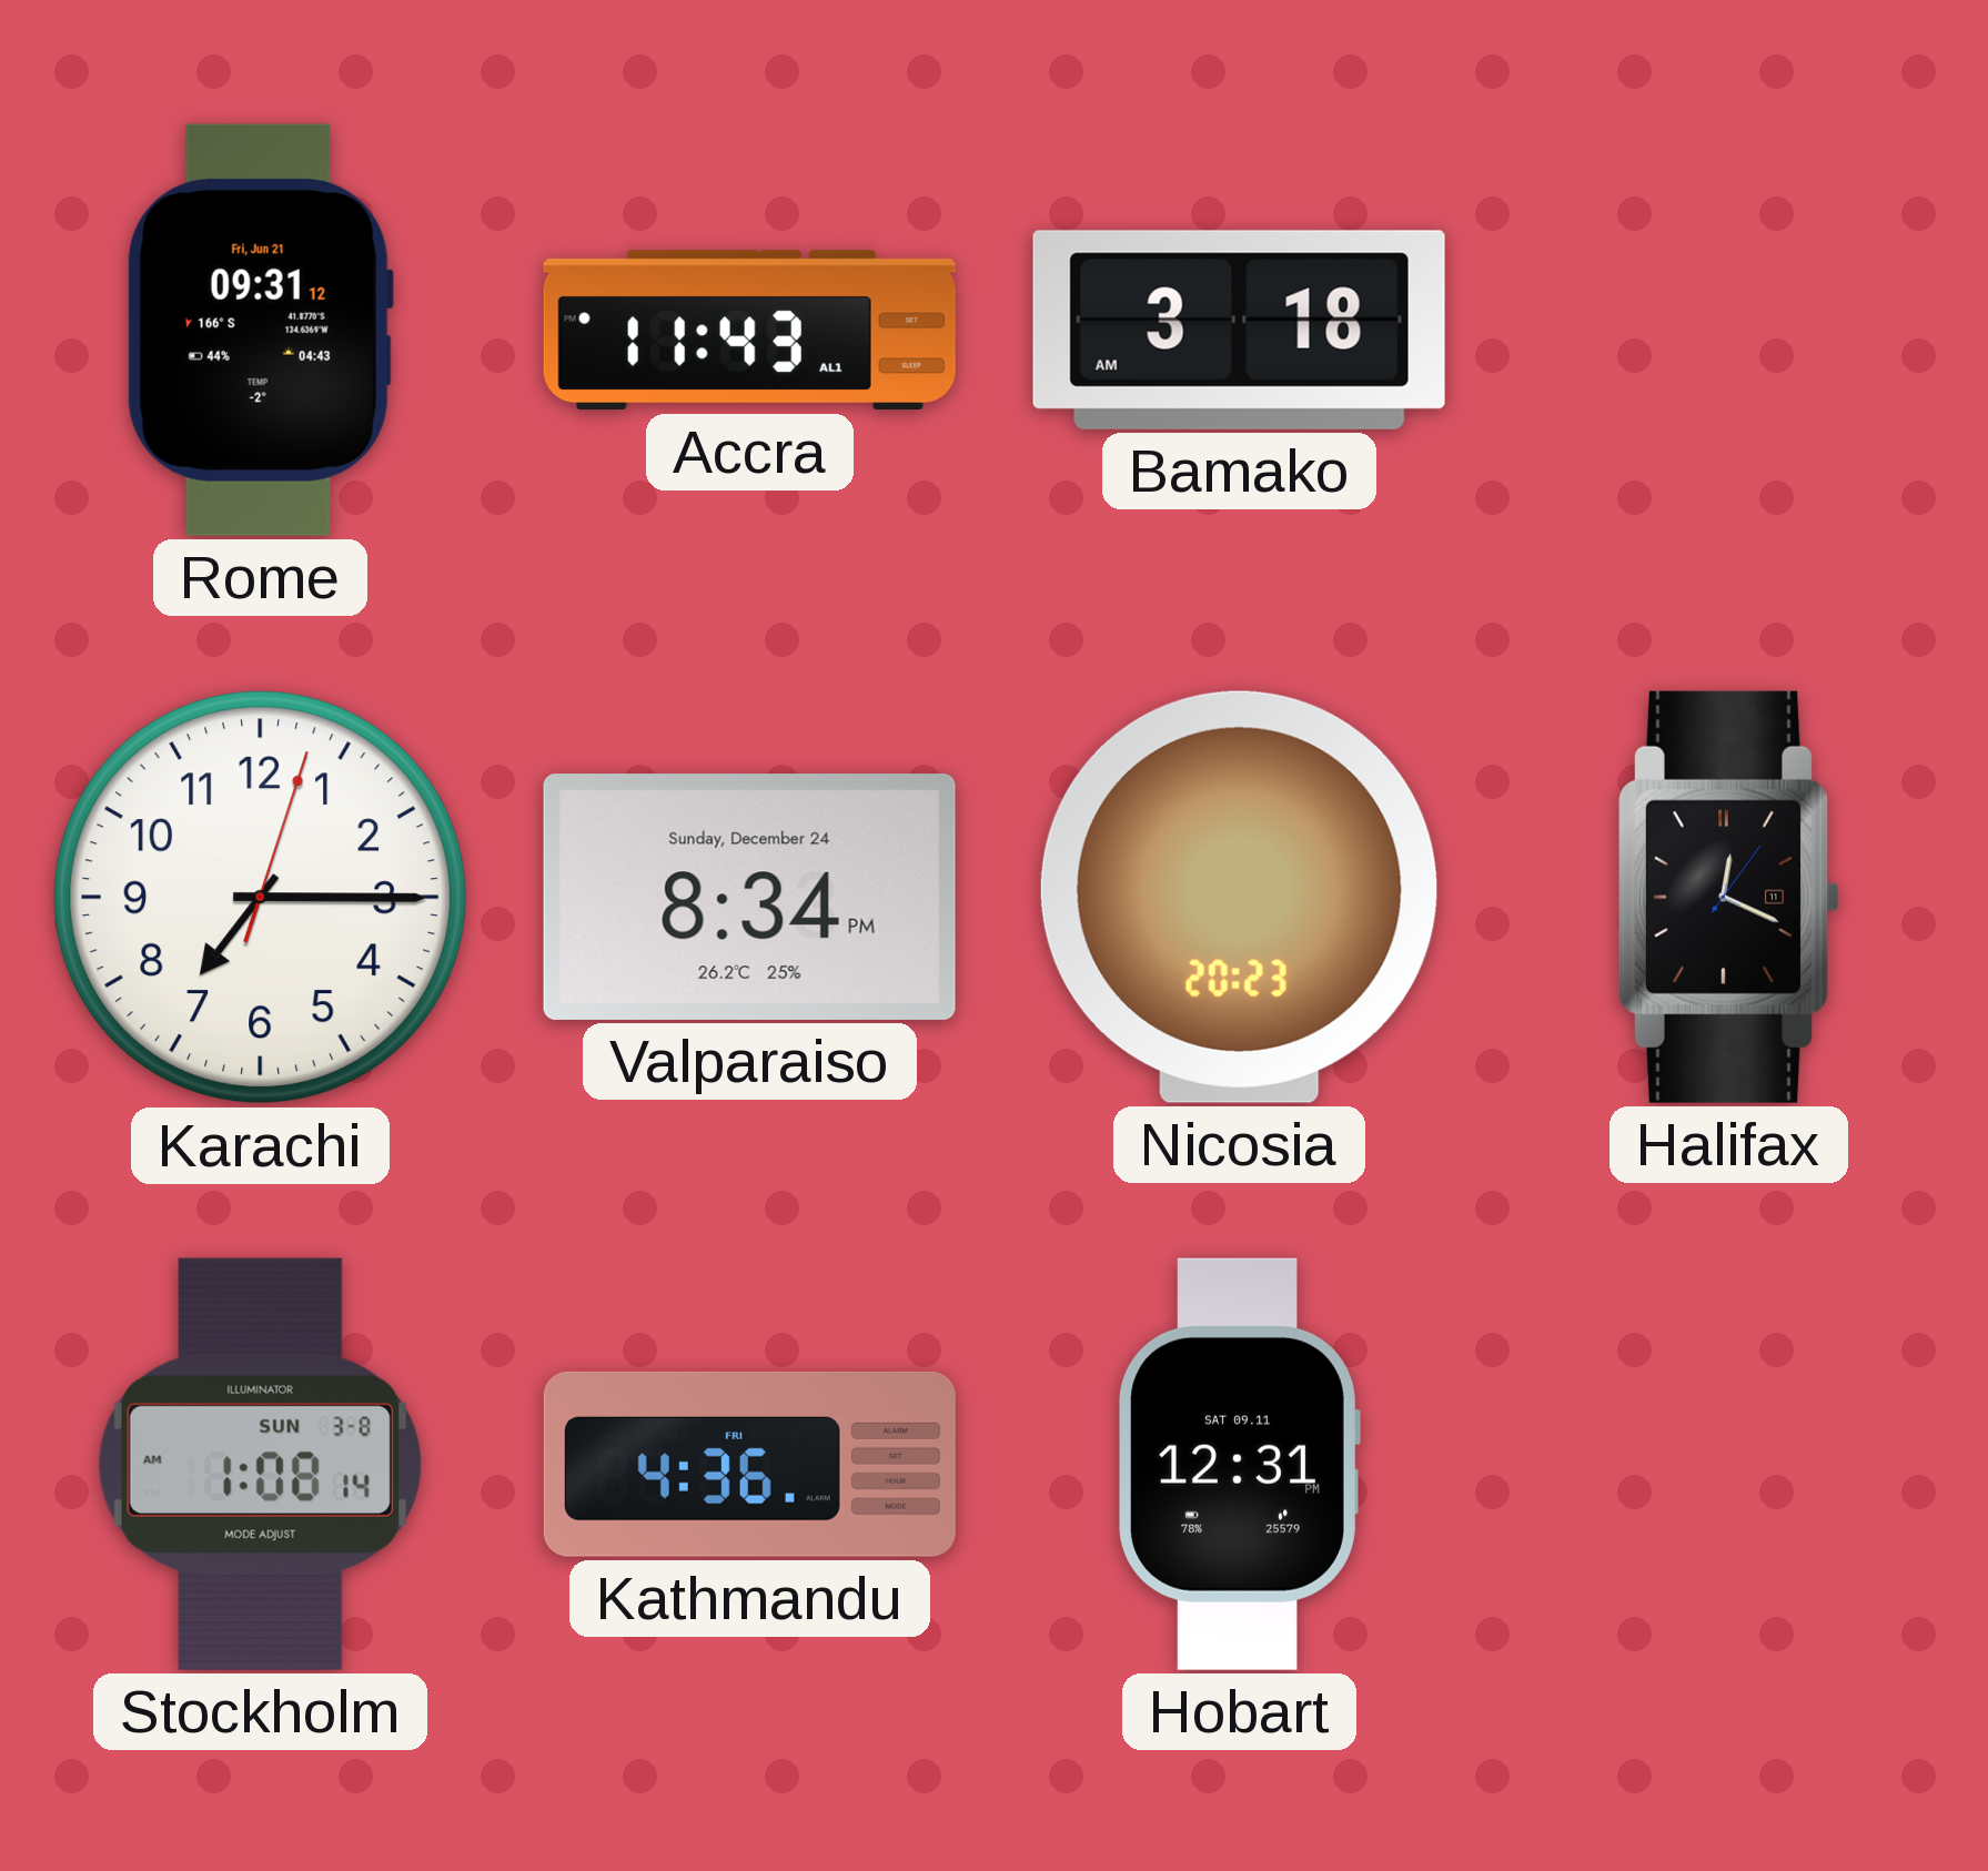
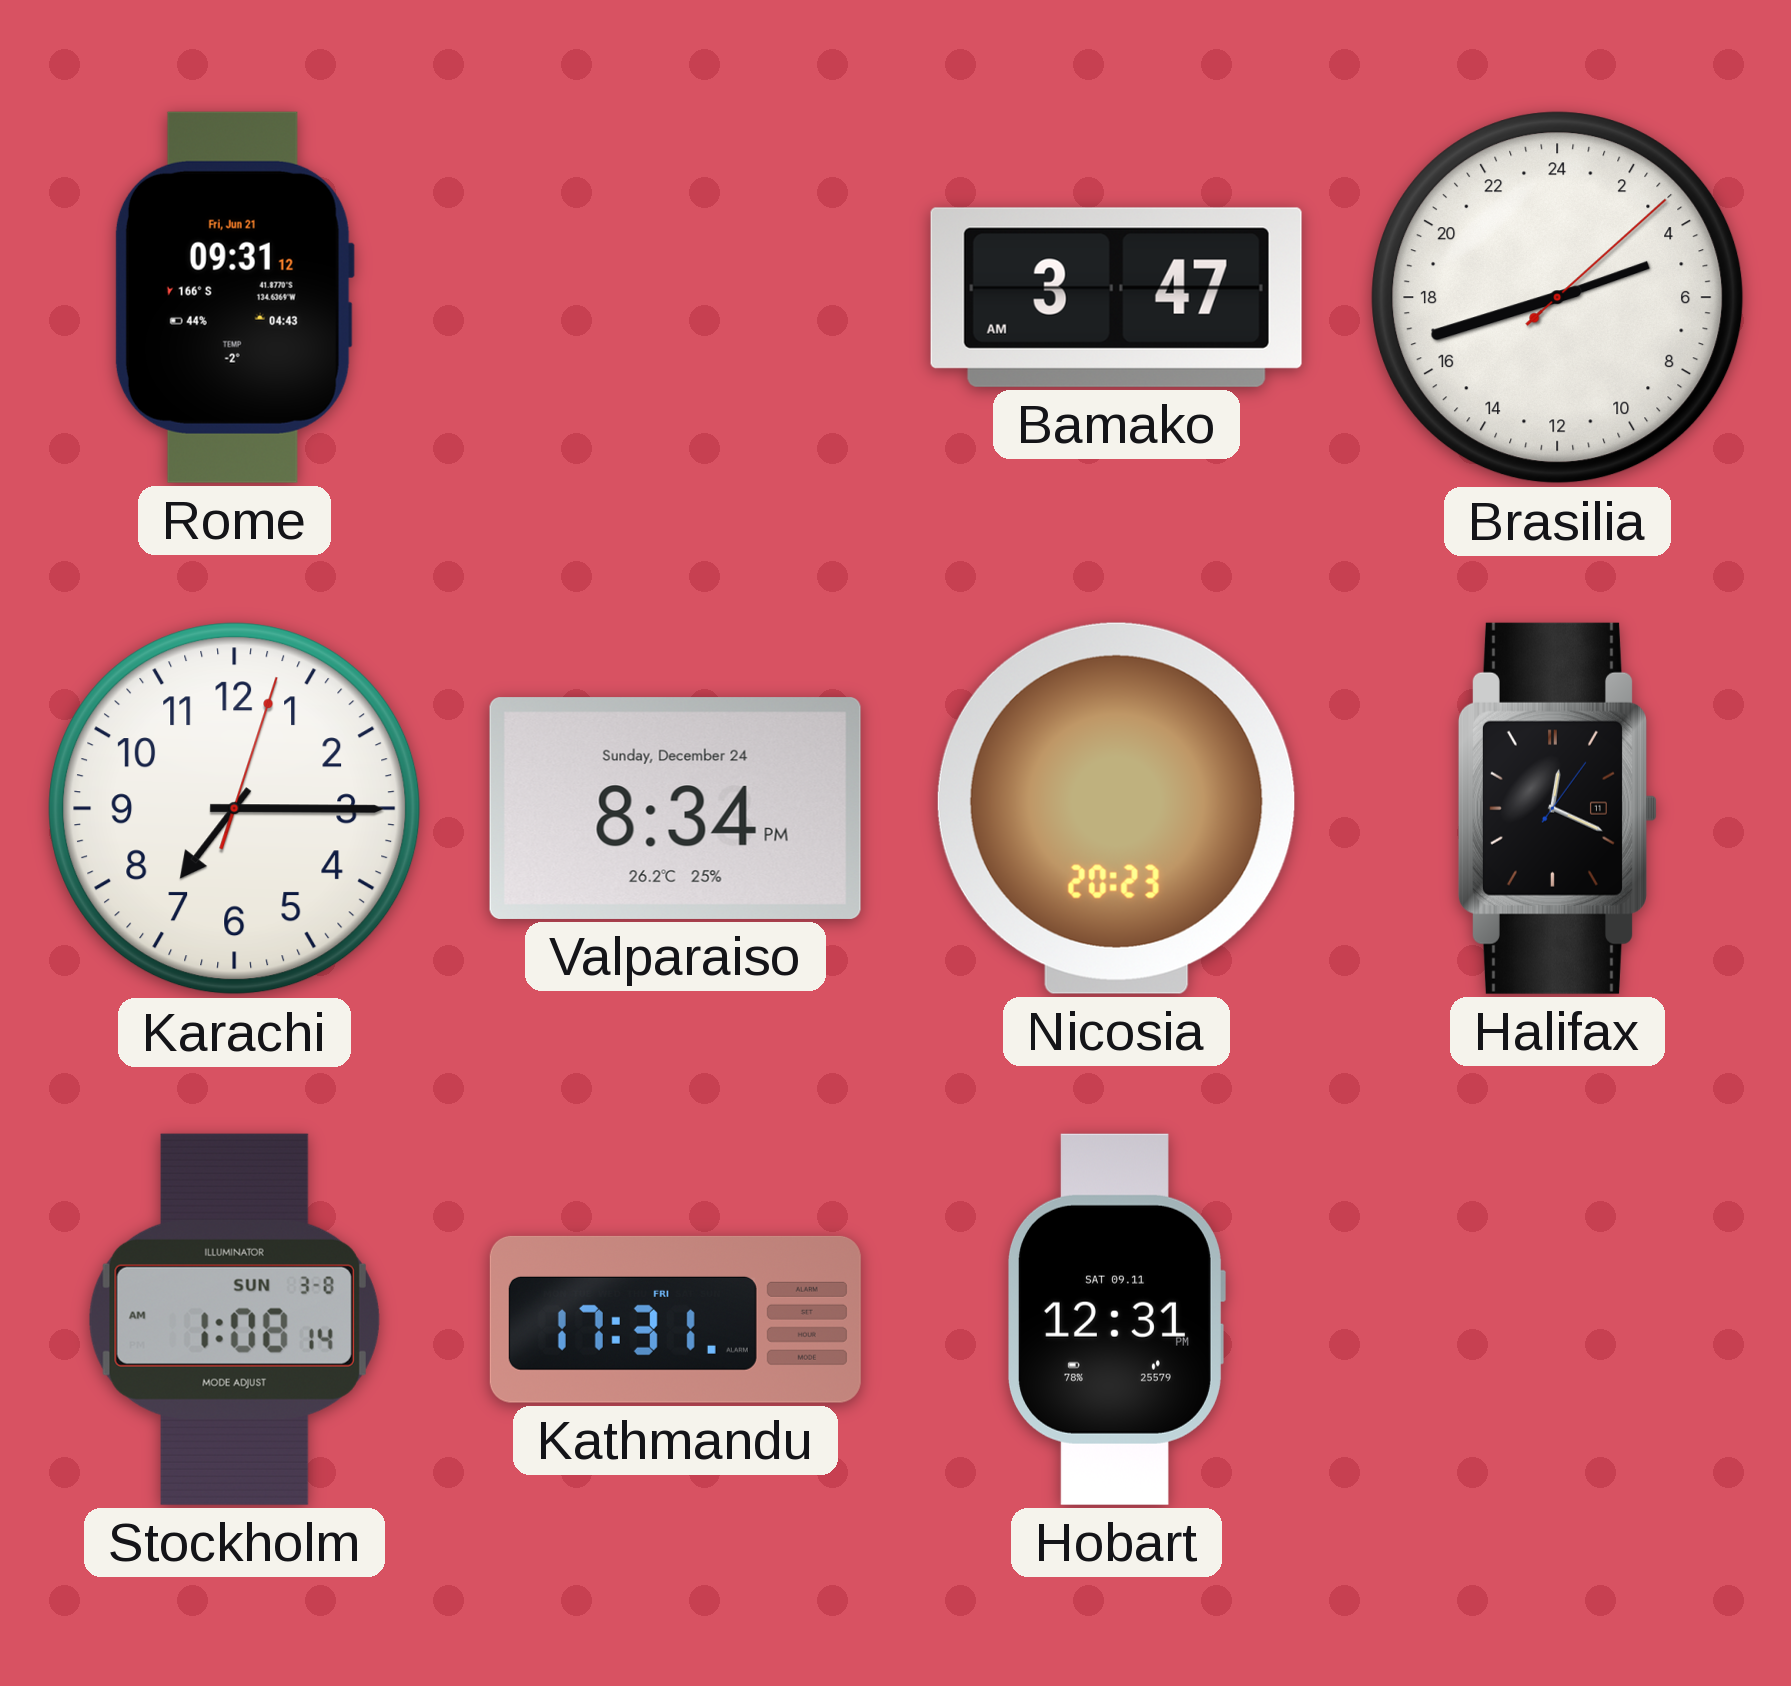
Accra: 11:43 -> none
Bamako: 3:18 -> 3:47
Brasilia: none -> 4:42
Kathmandu: 4:36 -> 17:31
